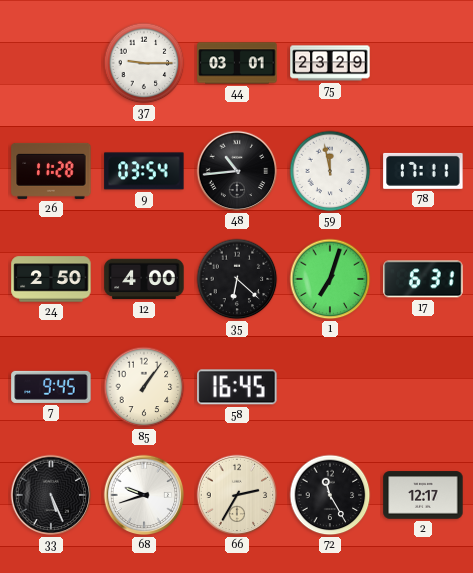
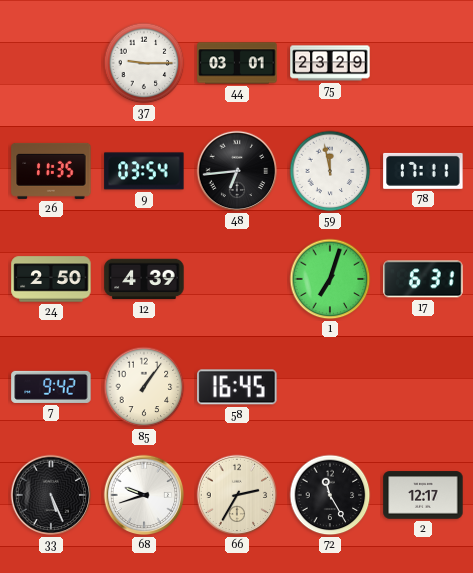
26: 11:28 -> 11:35
48: 10:44 -> 6:44
12: 4:00 -> 4:39
35: 6:22 -> none
7: 9:45 -> 9:42
